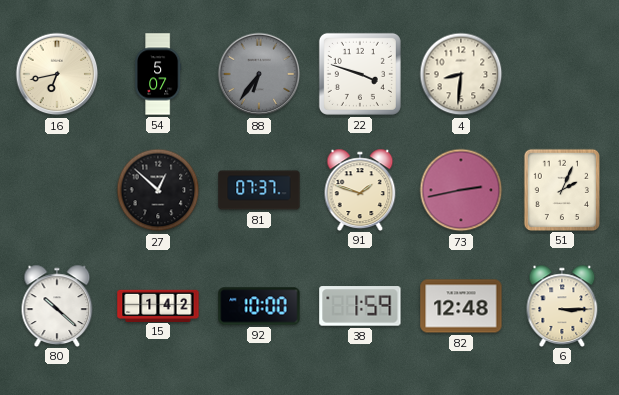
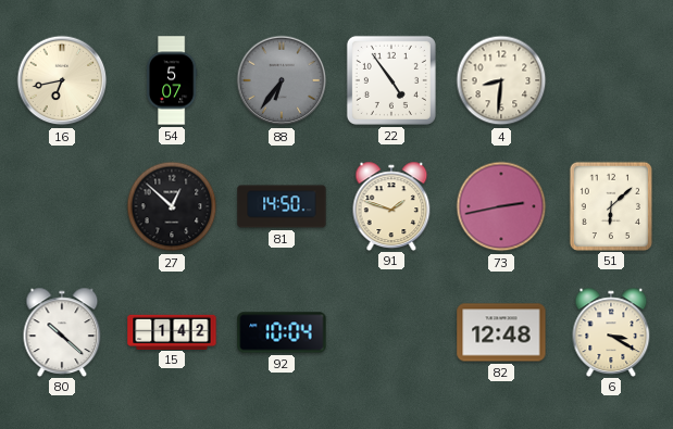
22: 3:48 -> 4:54
81: 07:37 -> 14:50
51: 2:04 -> 6:08
92: 10:00 -> 10:04
38: 1:59 -> none
6: 3:15 -> 3:20
